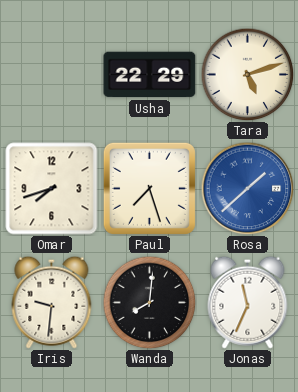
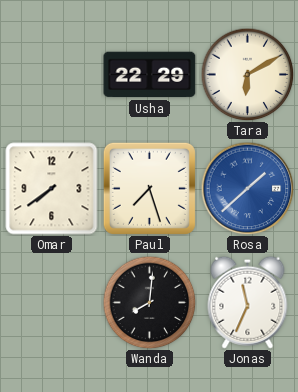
Tara: 5:12 -> 6:10
Omar: 7:42 -> 7:39
Iris: 9:31 -> none
